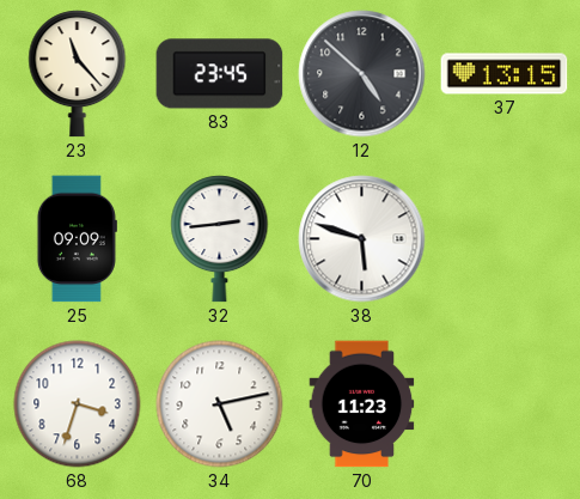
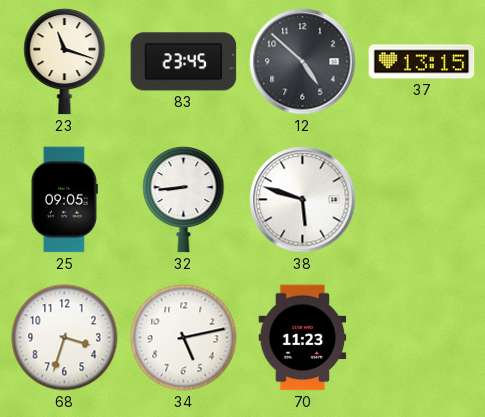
23: 11:23 -> 11:18
25: 09:09 -> 09:05
32: 2:44 -> 8:44
